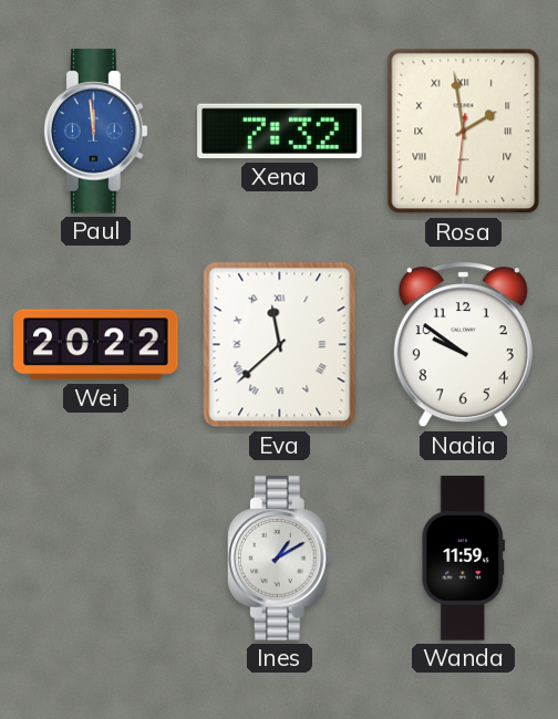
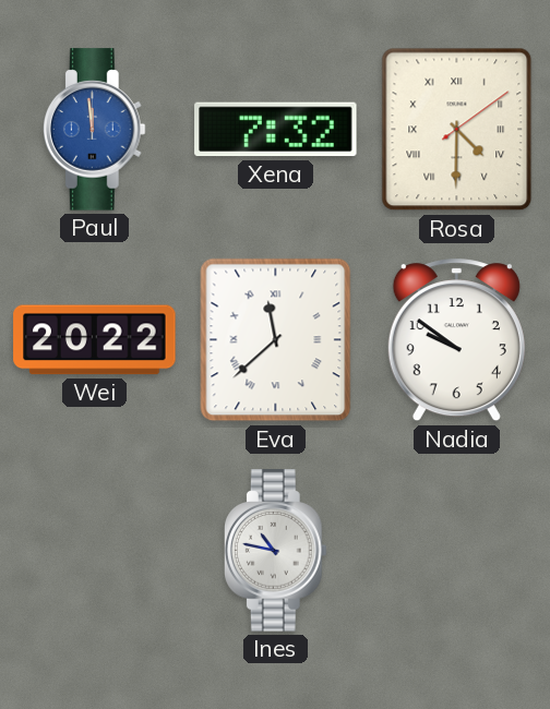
Rosa: 1:58 -> 4:30
Ines: 1:10 -> 10:47
Wanda: 11:59 -> none
